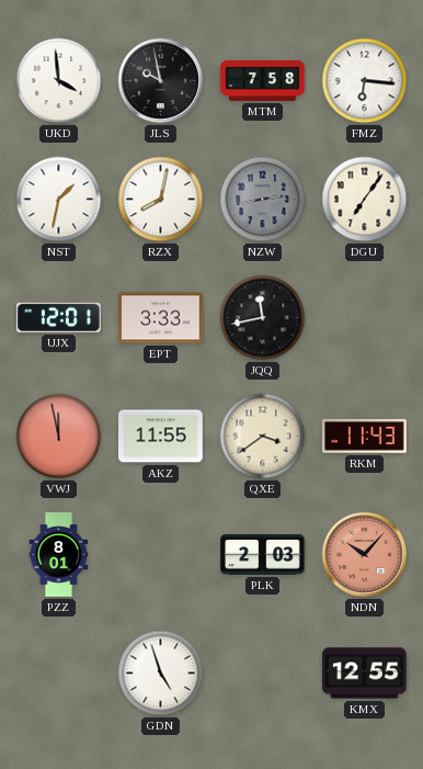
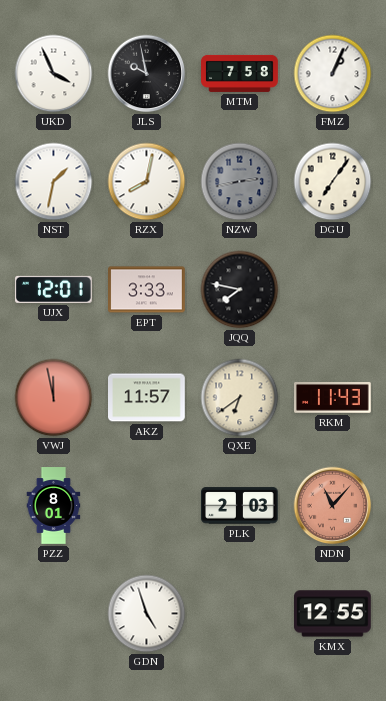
UKD: 3:59 -> 3:56
FMZ: 6:16 -> 1:04
JQQ: 11:43 -> 7:47
AKZ: 11:55 -> 11:57
QXE: 3:39 -> 6:39
NDN: 10:07 -> 11:07
